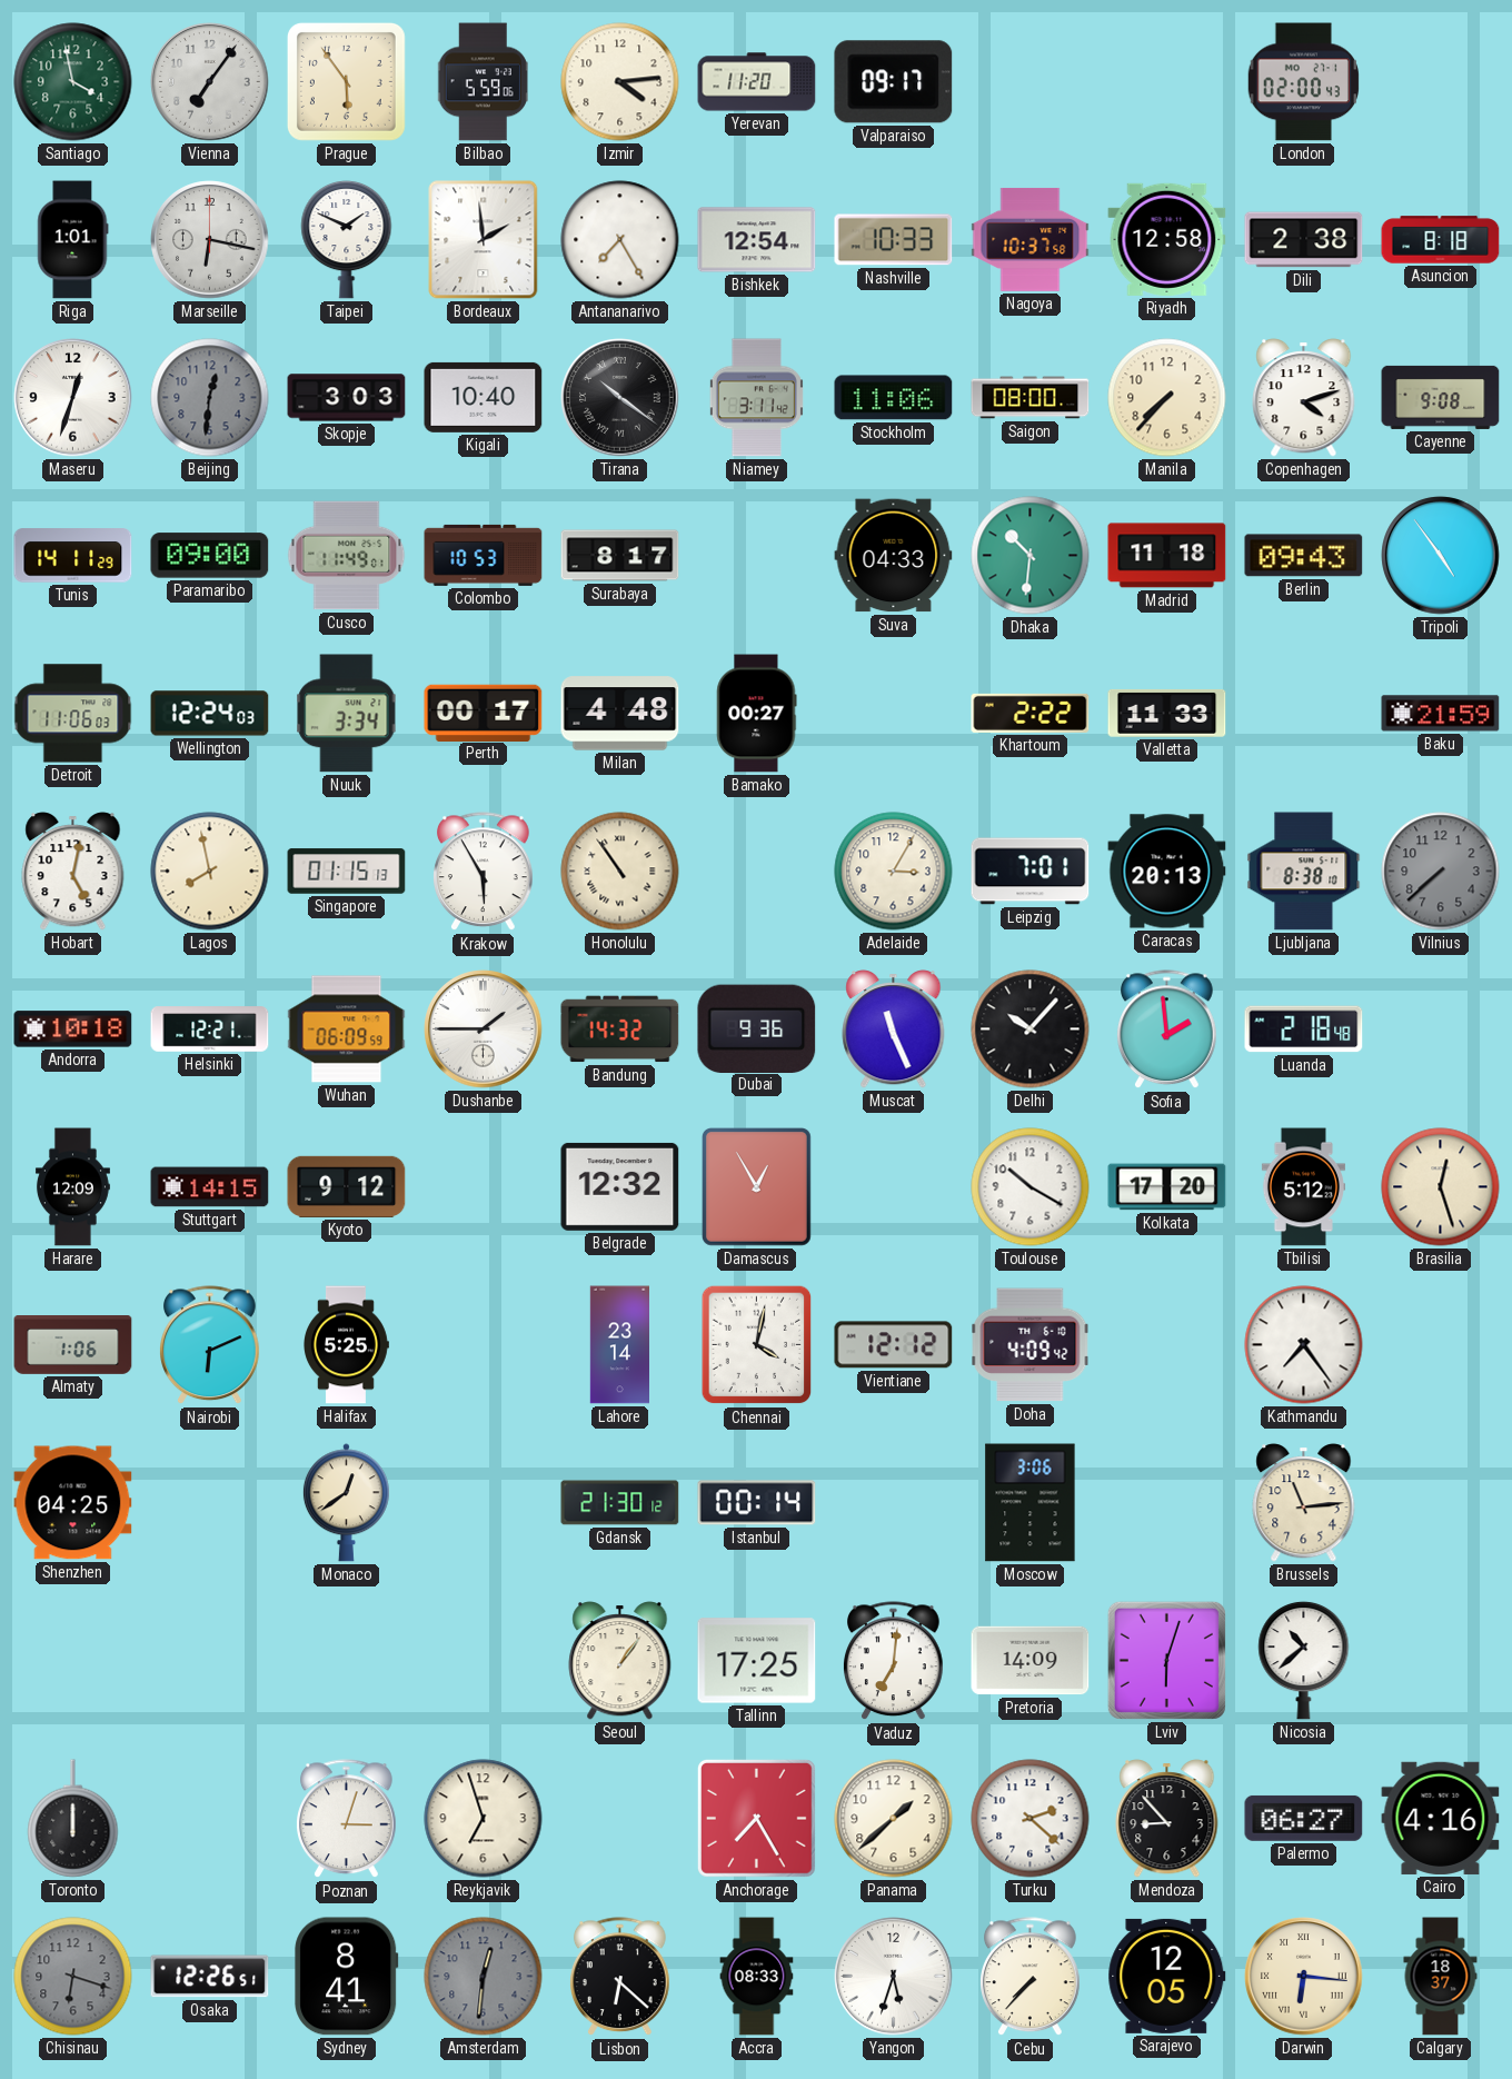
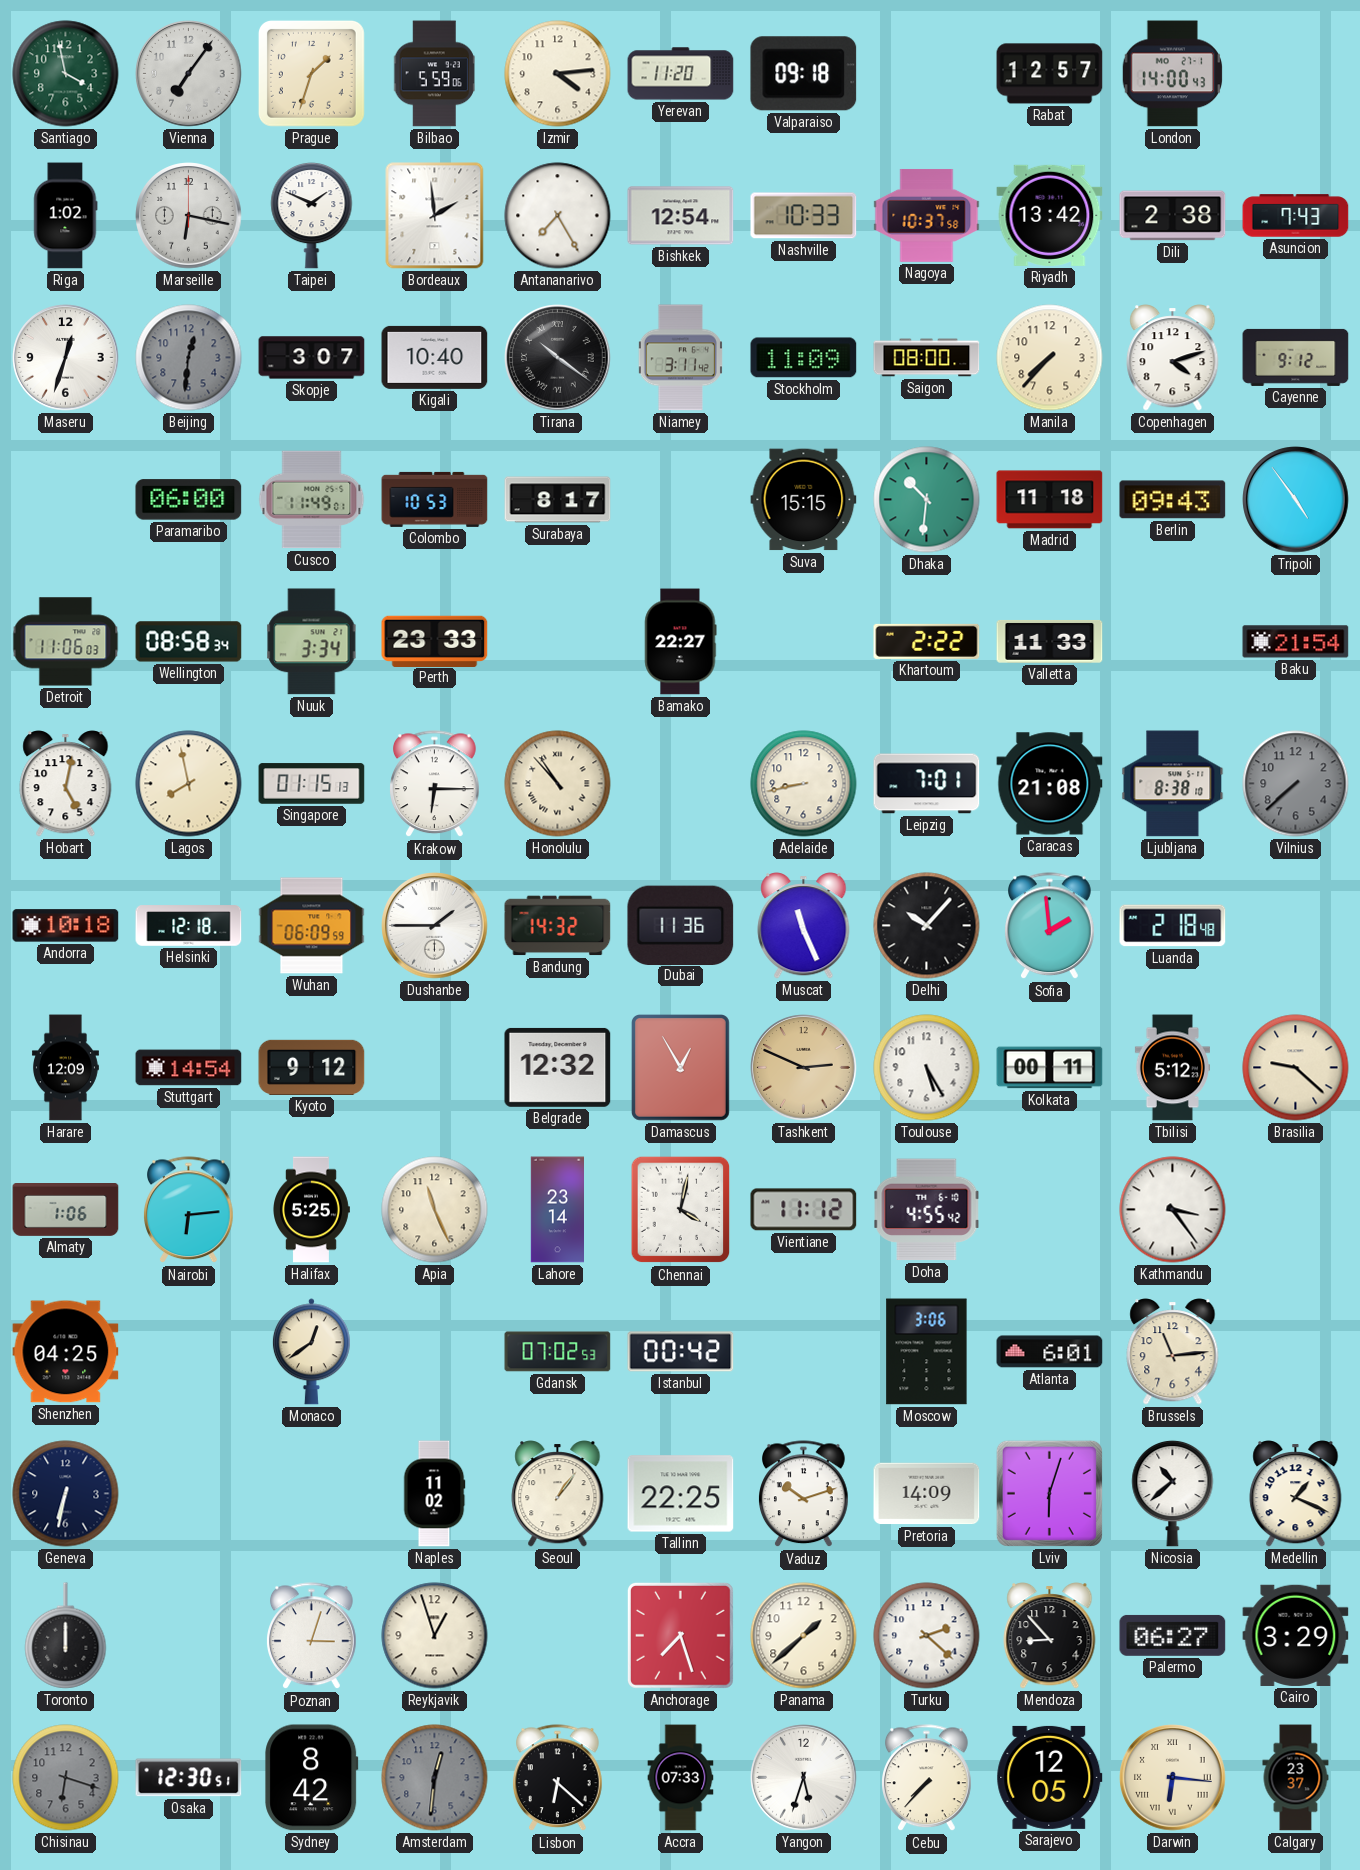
Prague: 5:54 -> 1:33
Valparaiso: 09:17 -> 09:18
Rabat: none -> 12:57
London: 02:00 -> 14:00
Riga: 1:01 -> 1:02
Riyadh: 12:58 -> 13:42
Asuncion: 8:18 -> 7:43
Skopje: 3:03 -> 3:07
Stockholm: 11:06 -> 11:09
Cayenne: 9:08 -> 9:12
Tunis: 14:11 -> none
Paramaribo: 09:00 -> 06:00
Suva: 04:33 -> 15:15
Wellington: 12:24 -> 08:58
Perth: 00:17 -> 23:33
Milan: 4:48 -> none
Bamako: 00:27 -> 22:27
Baku: 21:59 -> 21:54
Krakow: 5:55 -> 6:15
Honolulu: 10:54 -> 10:53
Adelaide: 3:05 -> 8:43
Caracas: 20:13 -> 21:08
Helsinki: 12:21 -> 12:18
Dubai: 9:36 -> 11:36
Stuttgart: 14:15 -> 14:54
Tashkent: none -> 2:49
Toulouse: 10:20 -> 5:25
Kolkata: 17:20 -> 00:11
Brasilia: 12:27 -> 9:22
Nairobi: 6:11 -> 6:14
Apia: none -> 11:26
Vientiane: 12:12 -> 11:12
Doha: 4:09 -> 4:55
Kathmandu: 7:24 -> 3:24
Gdansk: 21:30 -> 07:02
Istanbul: 00:14 -> 00:42
Atlanta: none -> 6:01
Geneva: none -> 6:32
Naples: none -> 11:02
Tallinn: 17:25 -> 22:25
Vaduz: 7:01 -> 10:12
Medellin: none -> 1:19
Reykjavik: 6:57 -> 12:57
Anchorage: 7:25 -> 7:27
Cairo: 4:16 -> 3:29
Osaka: 12:26 -> 12:30
Sydney: 8:41 -> 8:42
Accra: 08:33 -> 07:33
Calgary: 18:37 -> 23:37
